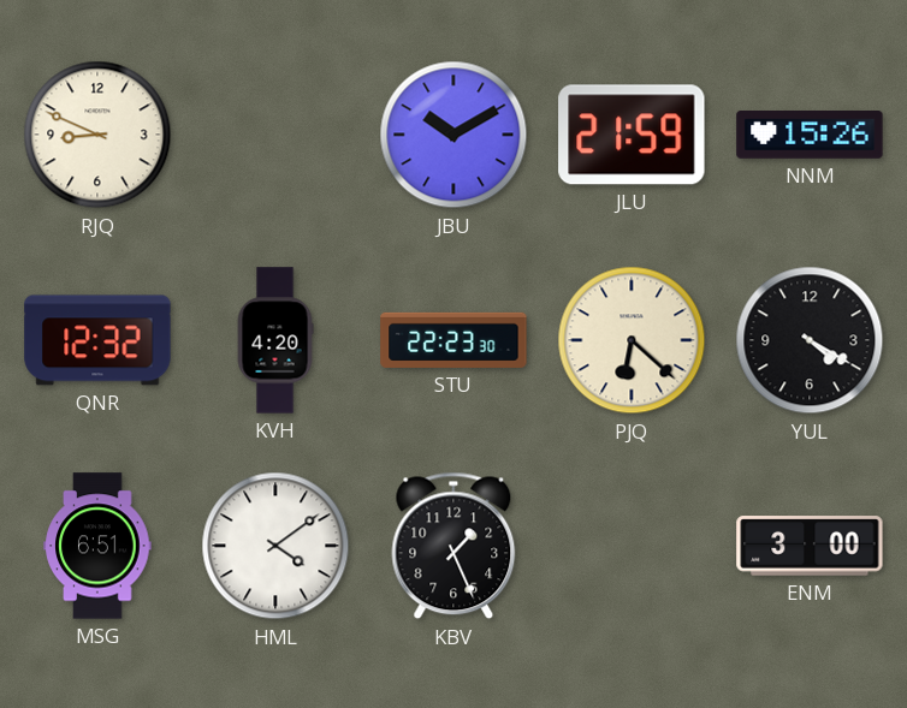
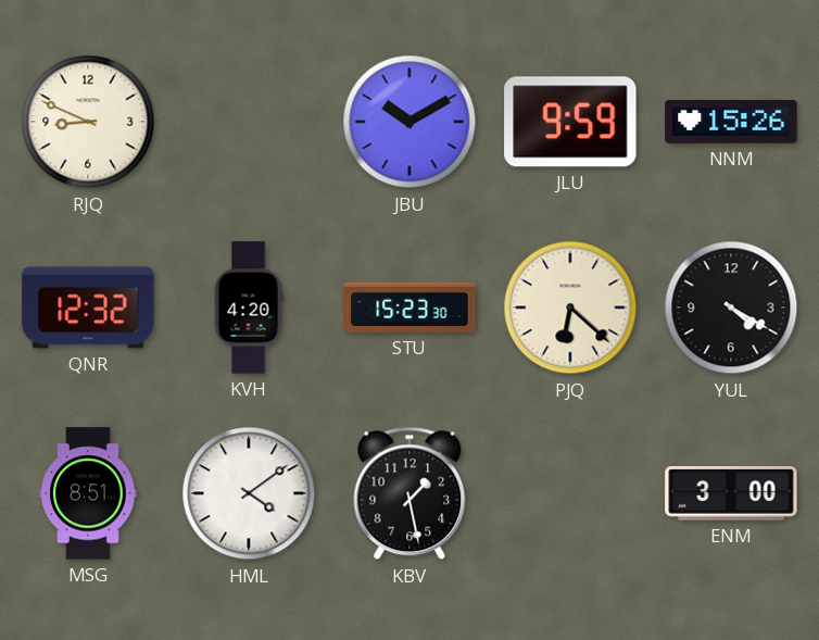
JLU: 21:59 -> 9:59
STU: 22:23 -> 15:23
MSG: 6:51 -> 8:51
KBV: 1:26 -> 1:28
